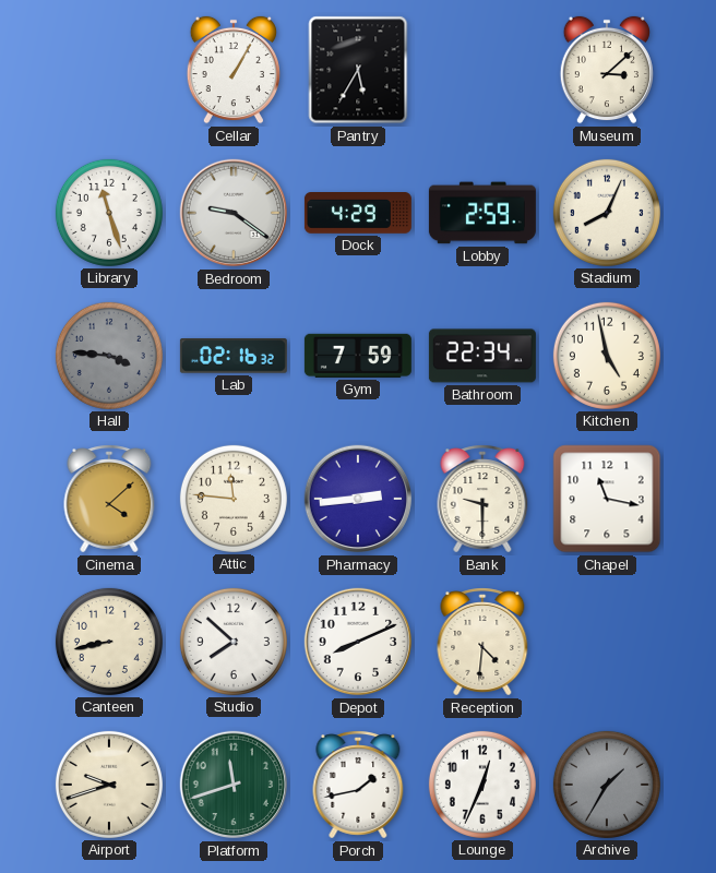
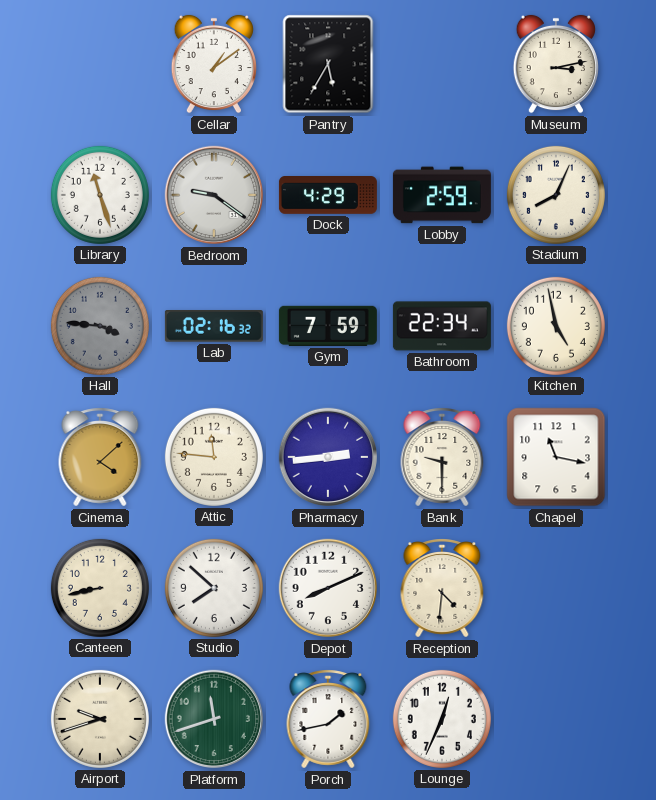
Cellar: 1:05 -> 1:09
Museum: 3:08 -> 3:13
Archive: 1:35 -> none
